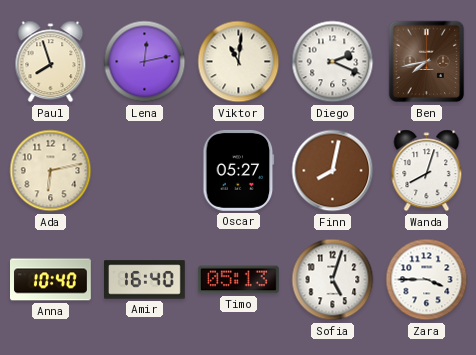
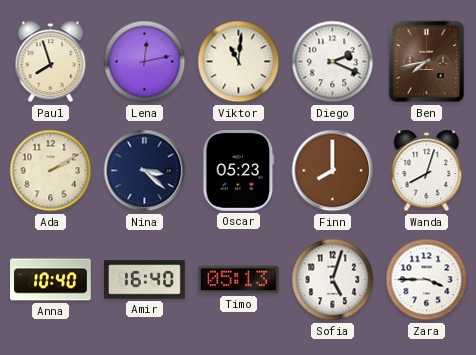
Ada: 6:13 -> 2:10
Nina: none -> 3:22
Oscar: 05:27 -> 05:23
Finn: 8:02 -> 8:00
